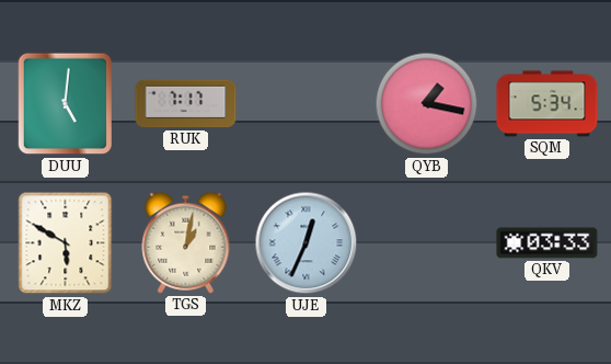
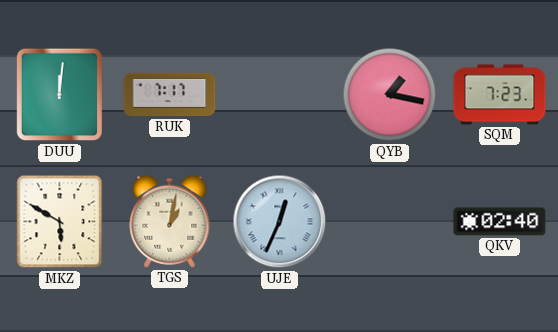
DUU: 5:01 -> 12:01
SQM: 5:34 -> 7:23
QKV: 03:33 -> 02:40
